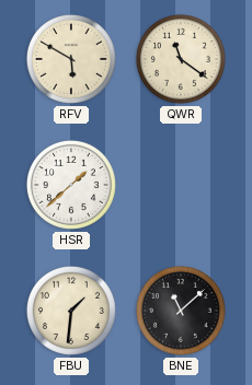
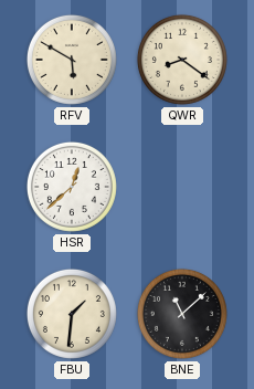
QWR: 11:21 -> 8:21
HSR: 1:38 -> 12:38
